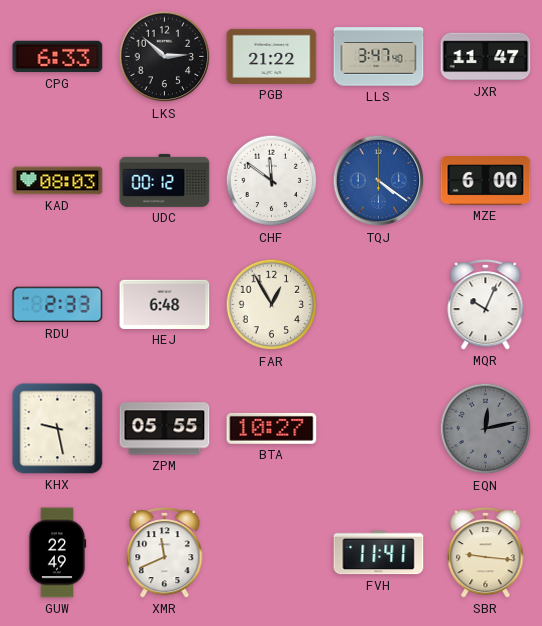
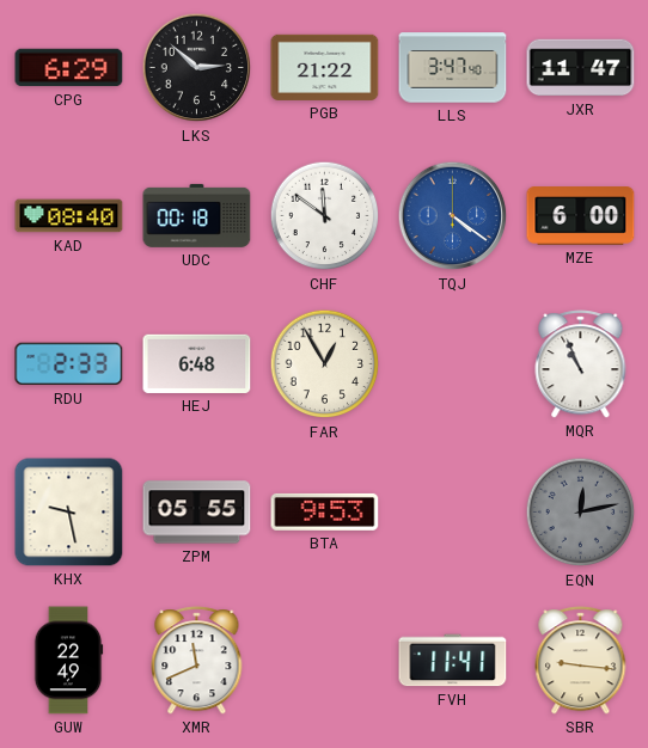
CPG: 6:33 -> 6:29
KAD: 08:03 -> 08:40
UDC: 00:12 -> 00:18
MQR: 10:04 -> 10:56
BTA: 10:27 -> 9:53
